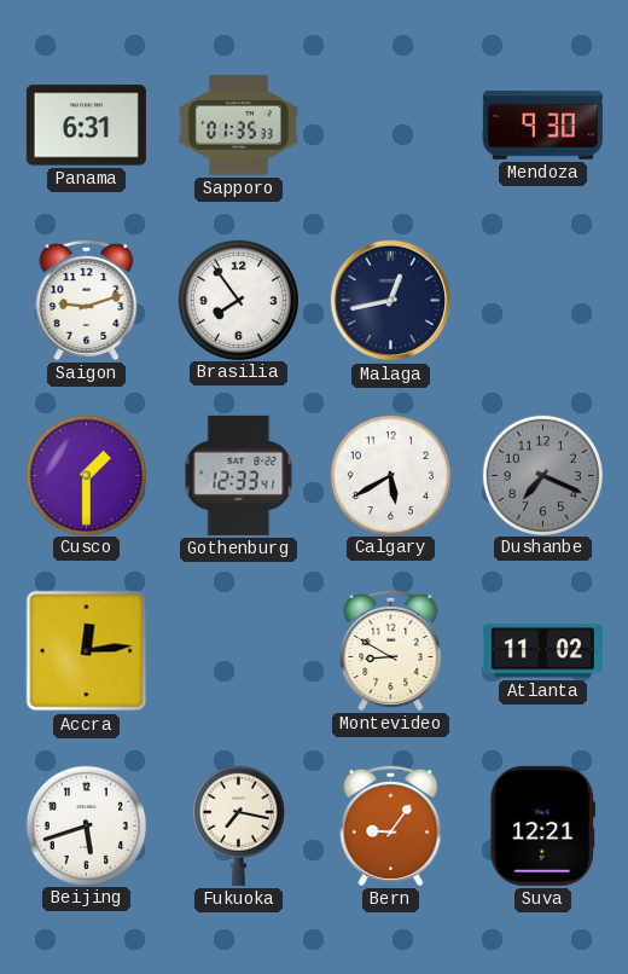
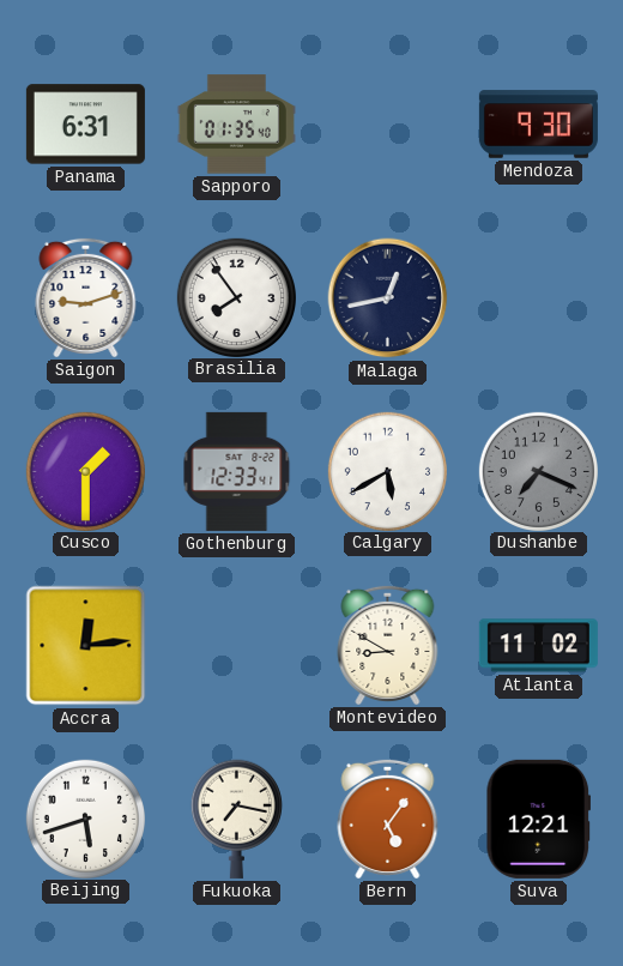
Sapporo: 01:35:33 -> 01:35:40
Bern: 9:06 -> 5:06
